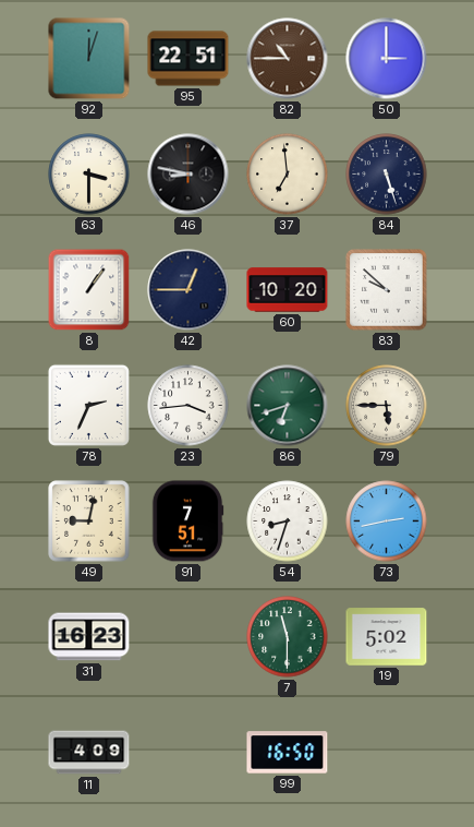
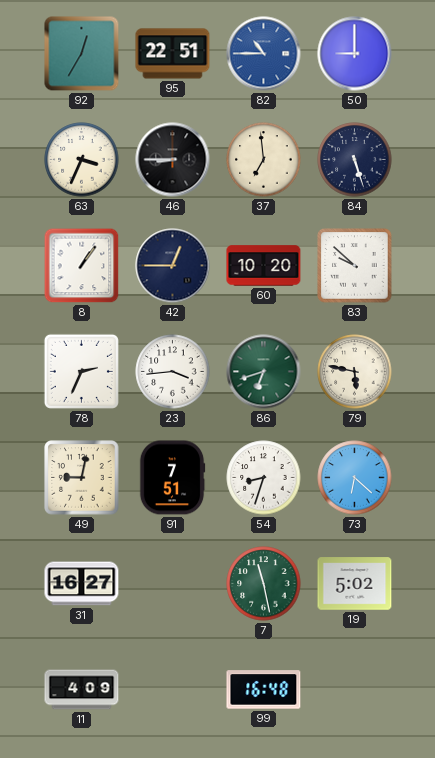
92: 12:03 -> 12:35
82 dial: brown -> blue
50: 3:00 -> 9:00
63: 3:30 -> 3:34
46: 8:47 -> 8:45
79: 5:45 -> 5:47
73: 2:43 -> 6:22
31: 16:23 -> 16:27
7: 11:30 -> 11:28
99: 16:50 -> 16:48
